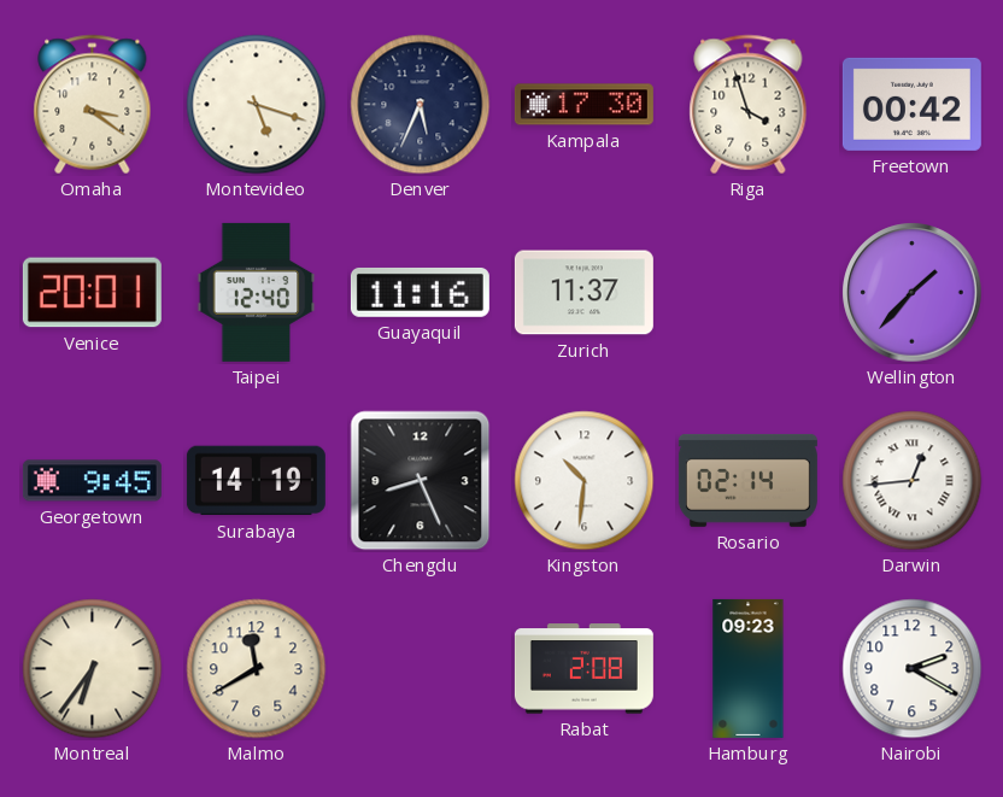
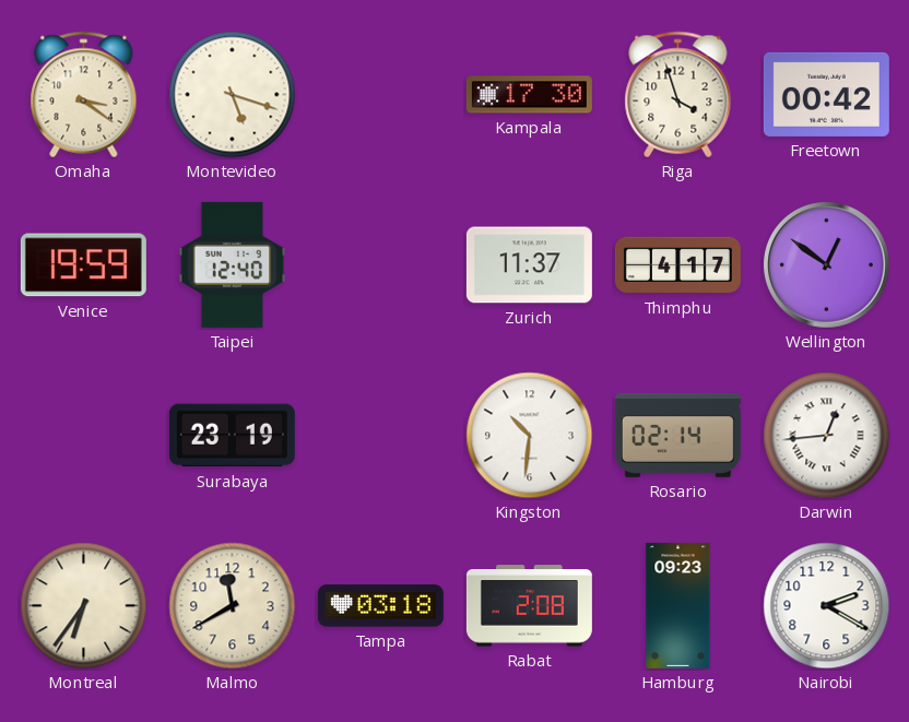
Denver: 5:34 -> none
Venice: 20:01 -> 19:59
Guayaquil: 11:16 -> none
Thimphu: none -> 4:17
Wellington: 1:37 -> 12:51
Georgetown: 9:45 -> none
Surabaya: 14:19 -> 23:19
Chengdu: 8:26 -> none
Tampa: none -> 03:18
